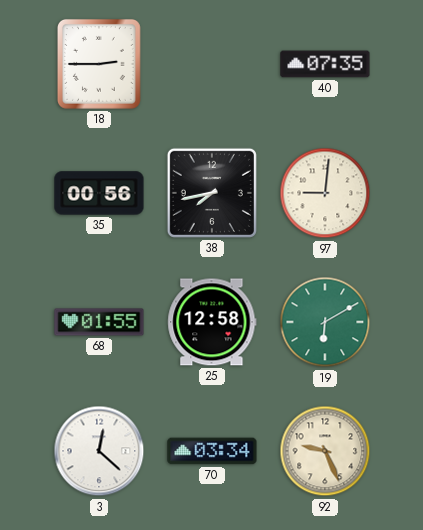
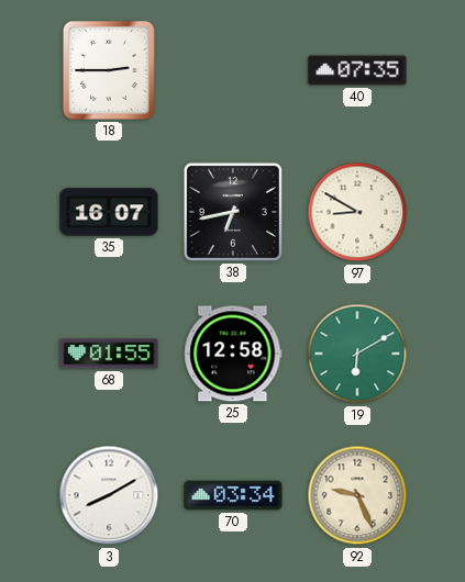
35: 00:56 -> 16:07
38: 7:43 -> 6:43
97: 9:01 -> 8:50
3: 12:22 -> 8:10
